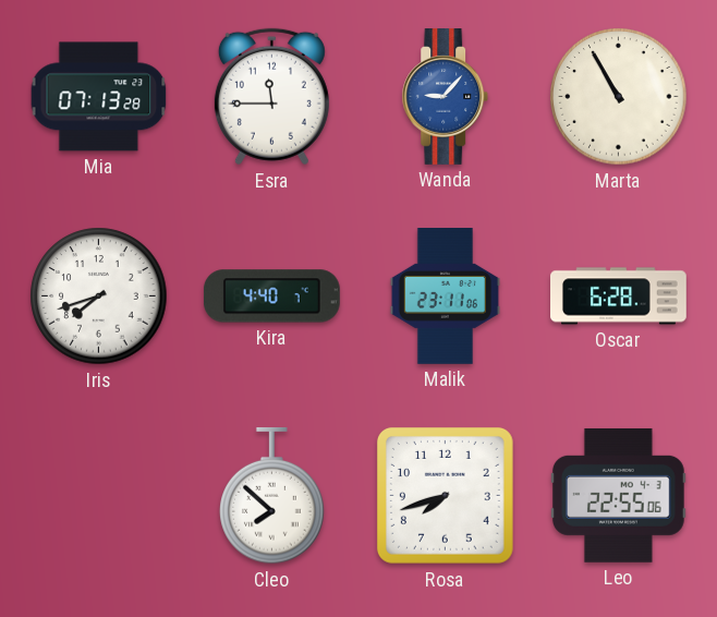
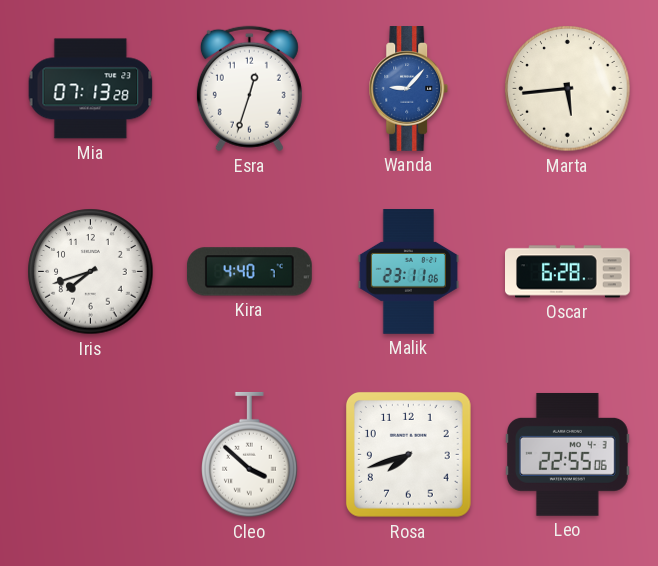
Esra: 11:45 -> 12:33
Marta: 10:55 -> 5:44
Cleo: 7:52 -> 3:52
